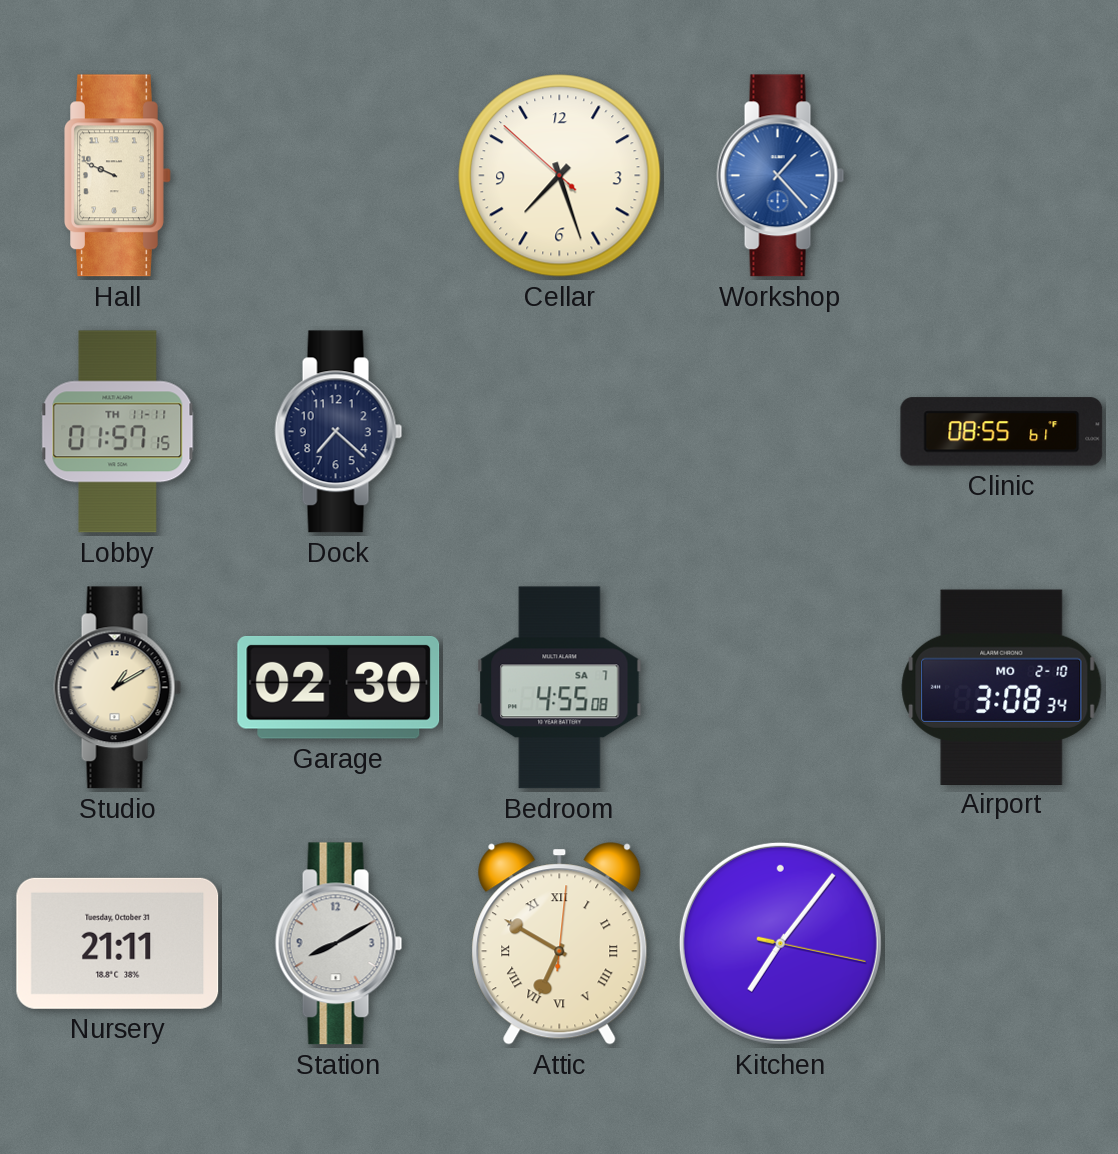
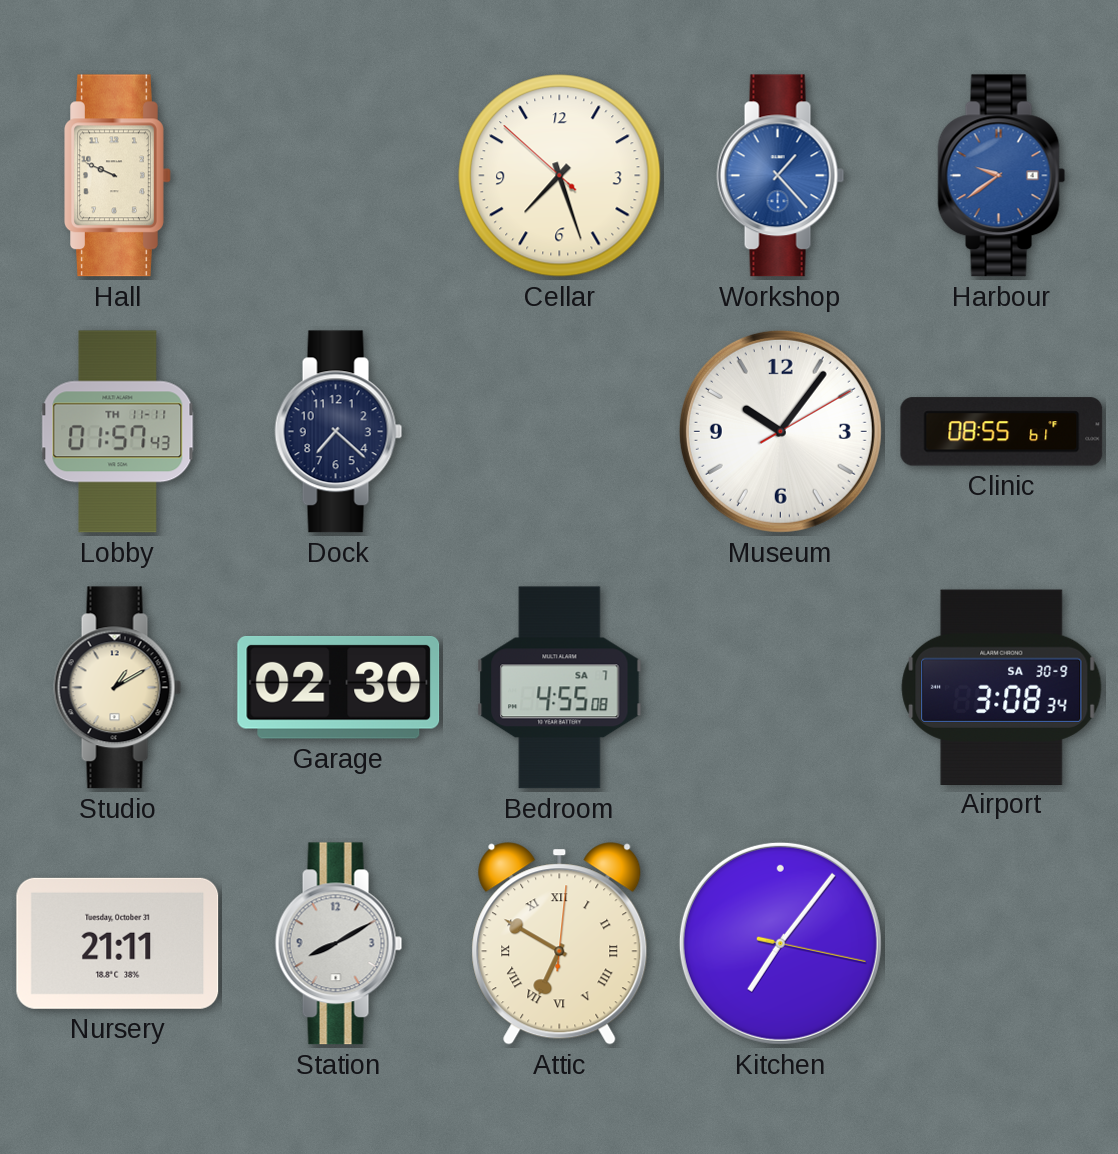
Harbour: none -> 9:39
Lobby: 01:57:15 -> 01:57:43
Museum: none -> 10:06
Airport date: MO 2-10 -> SA 30-9
